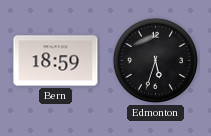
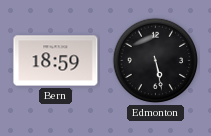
Edmonton: 5:33 -> 5:28
